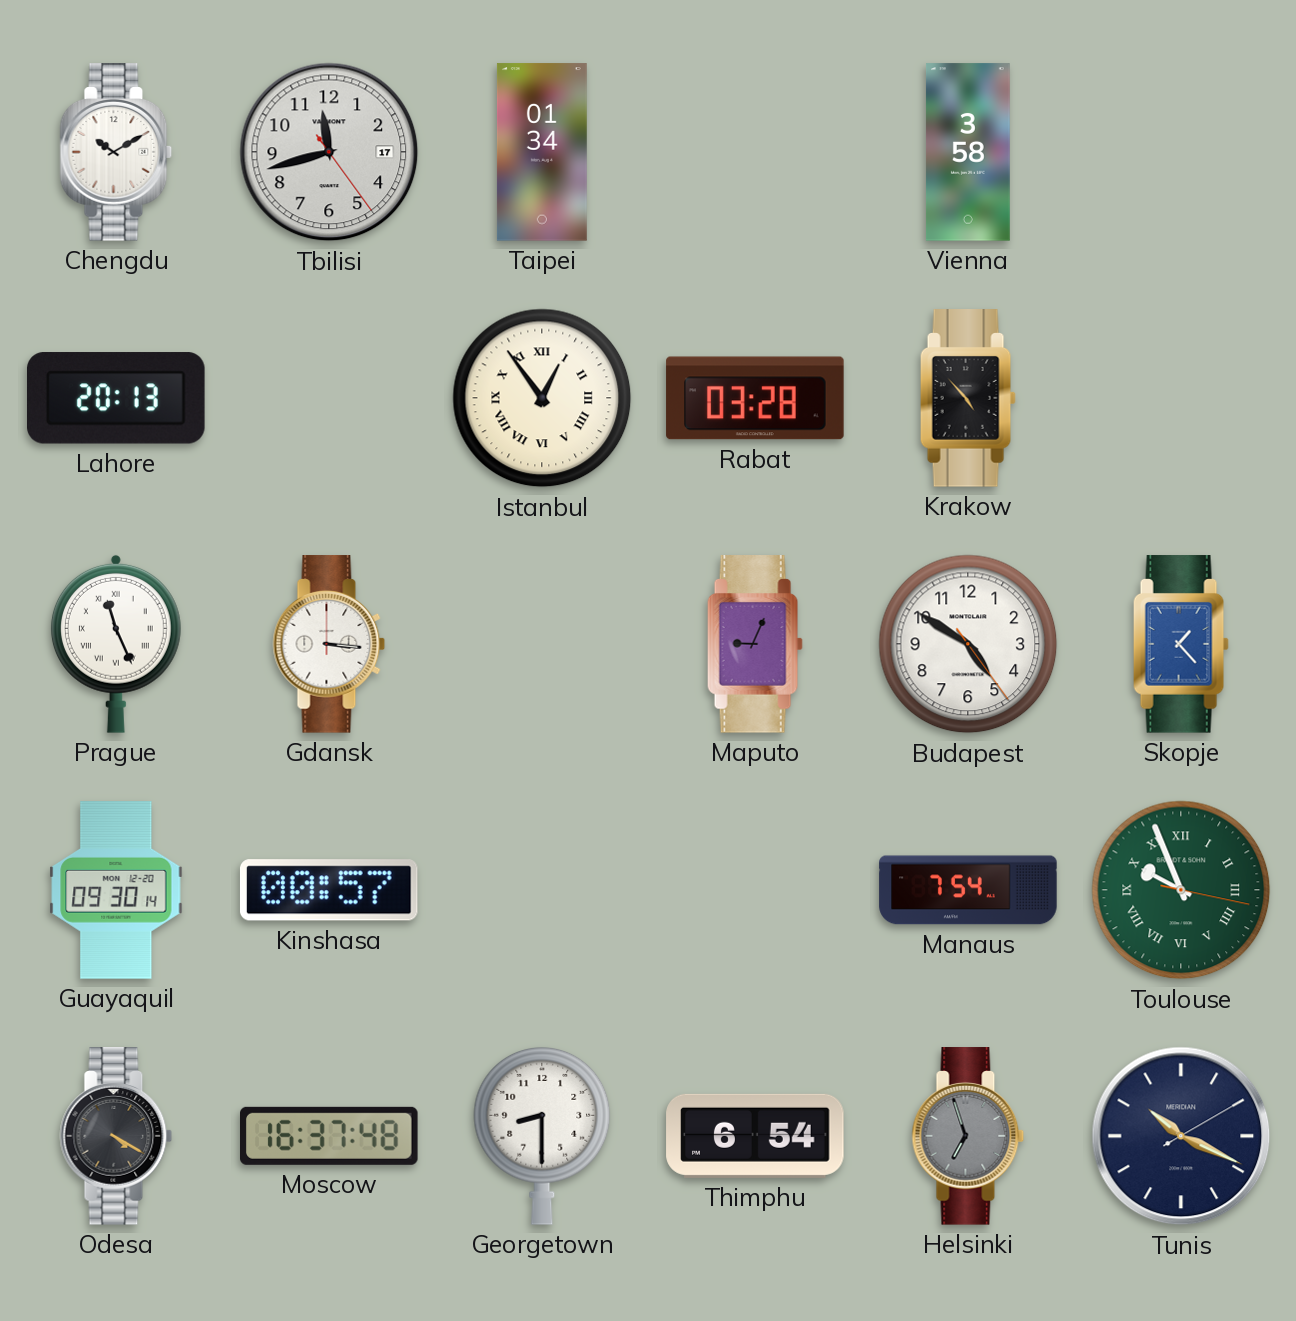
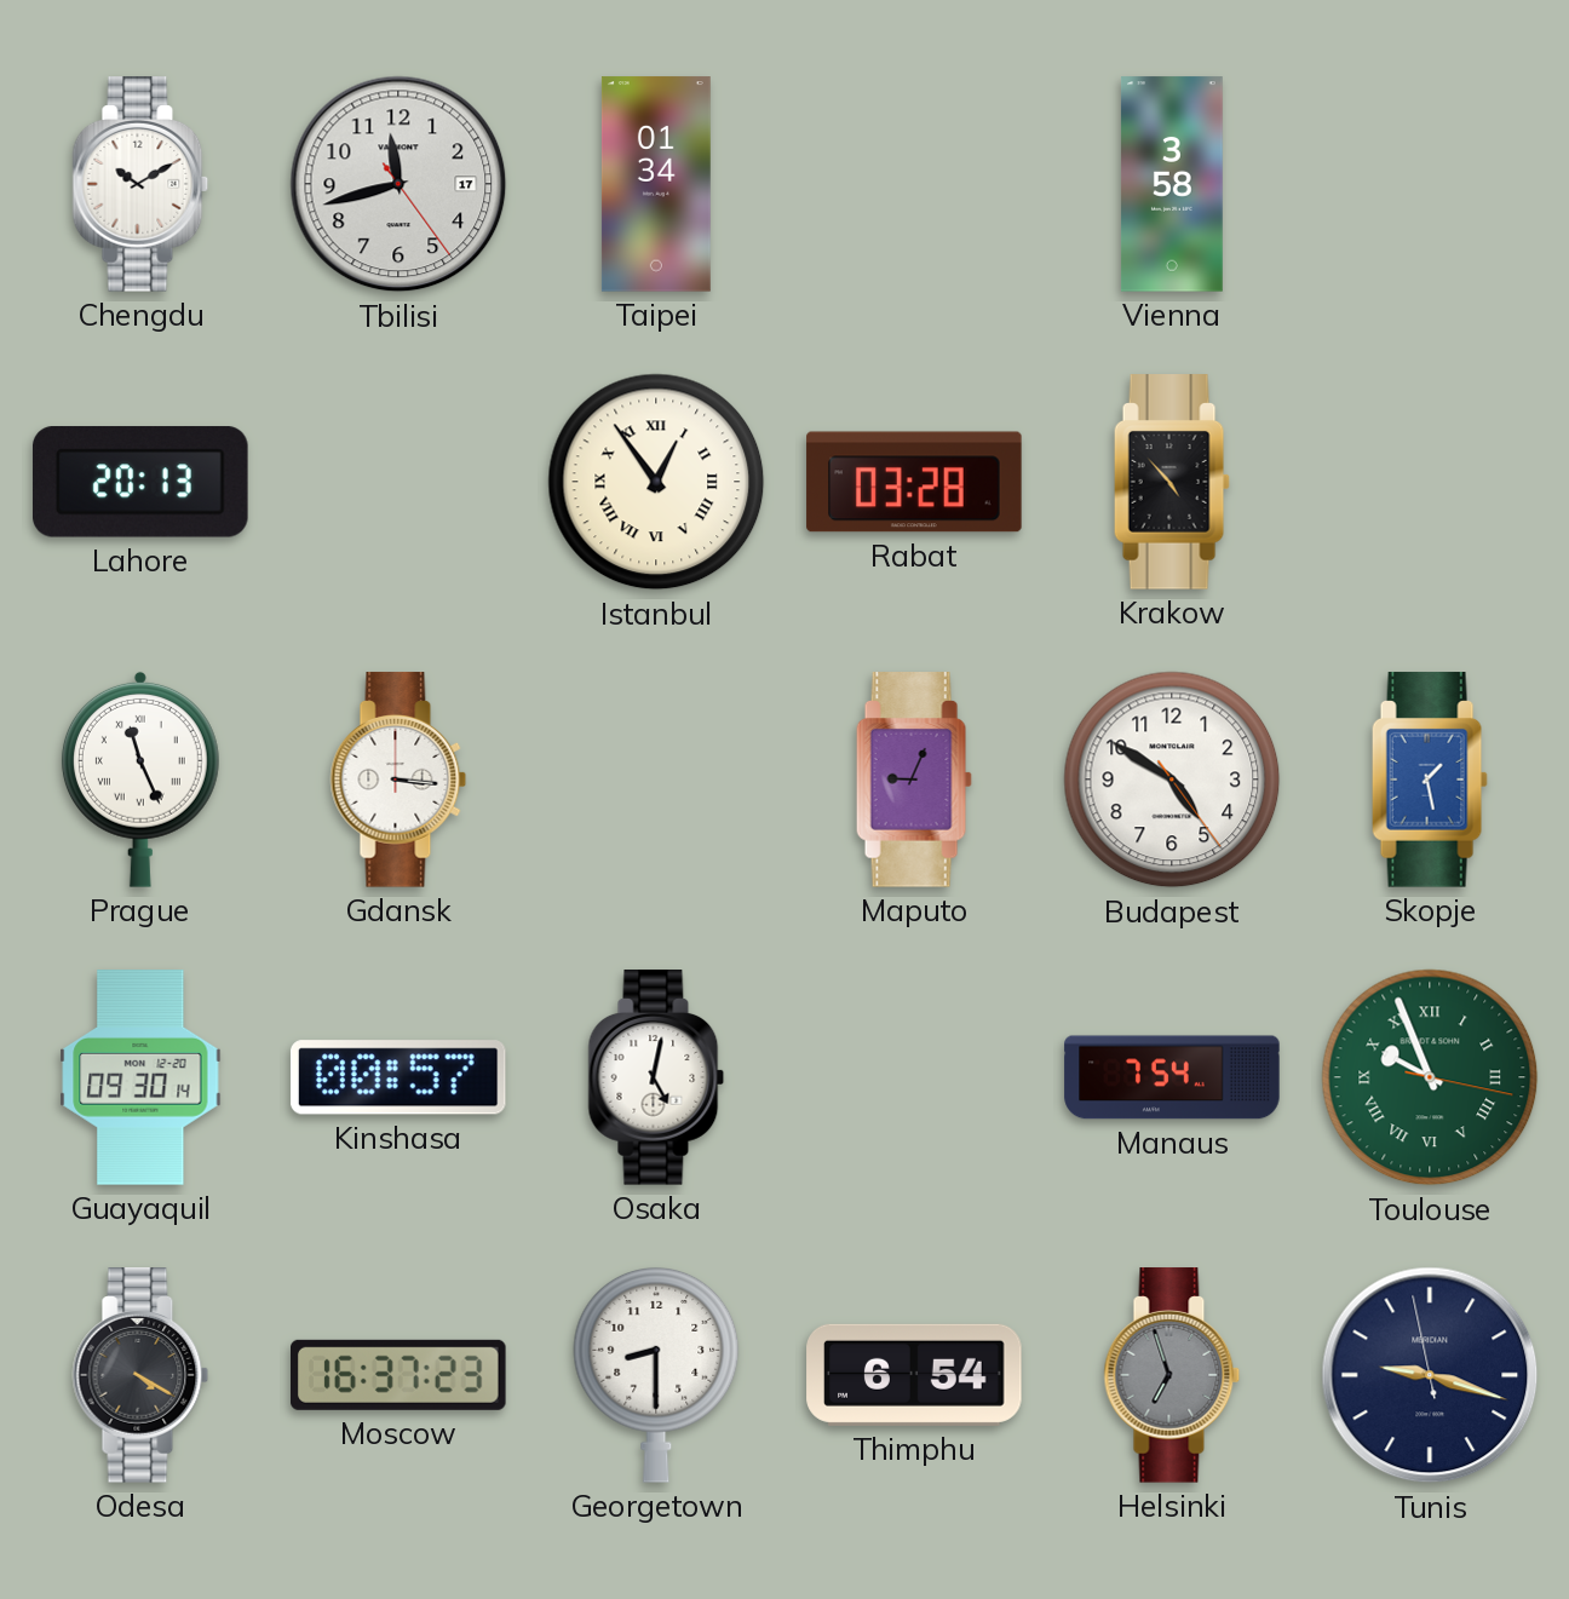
Skopje: 1:23 -> 1:28
Osaka: none -> 5:02
Moscow: 16:37:48 -> 16:37:23
Tunis: 10:19 -> 9:17
